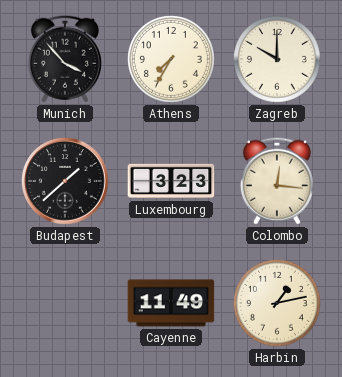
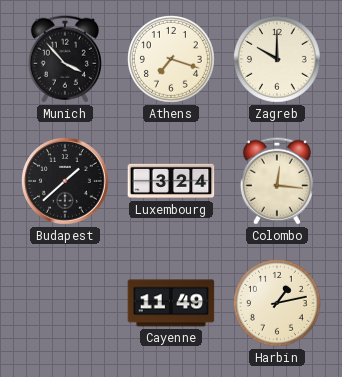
Athens: 7:35 -> 7:18
Luxembourg: 3:23 -> 3:24
